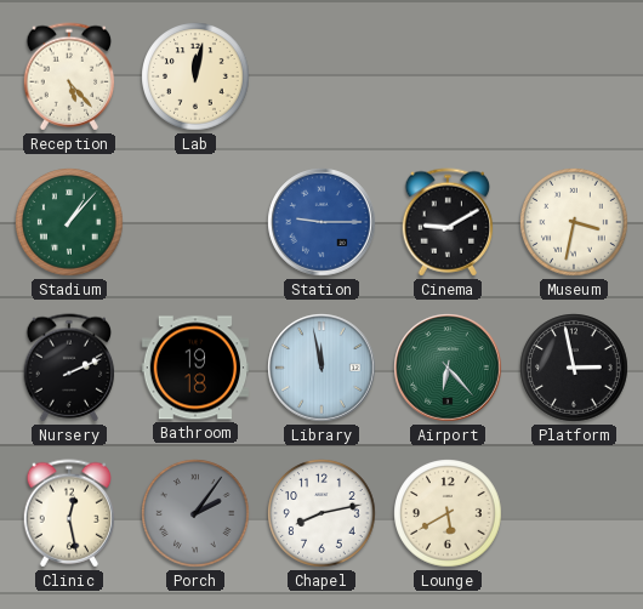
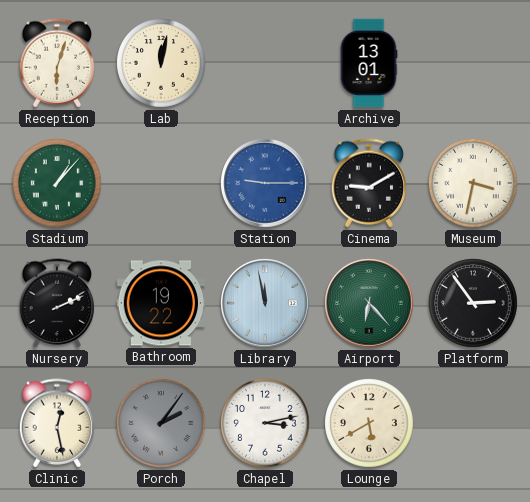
Reception: 5:23 -> 6:03
Archive: none -> 13:01
Bathroom: 19:18 -> 19:22
Platform: 2:58 -> 2:54
Chapel: 8:13 -> 3:13
